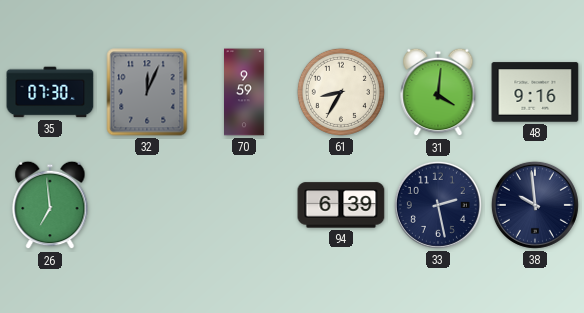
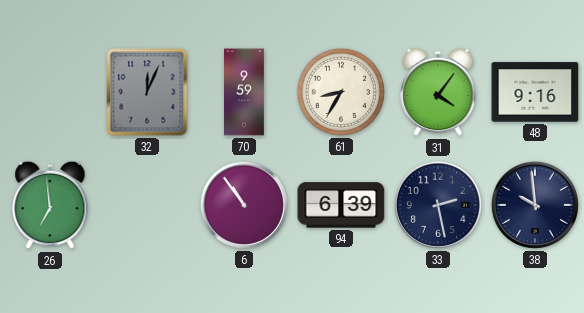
35: 07:30 -> none
31: 4:01 -> 4:06
6: none -> 10:54
